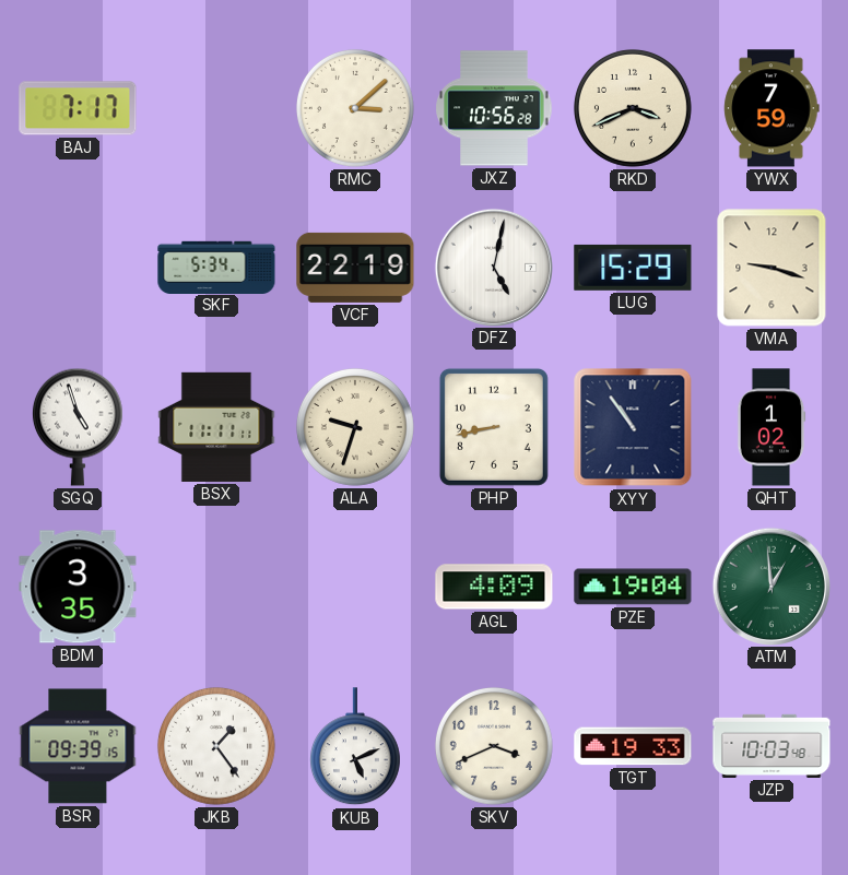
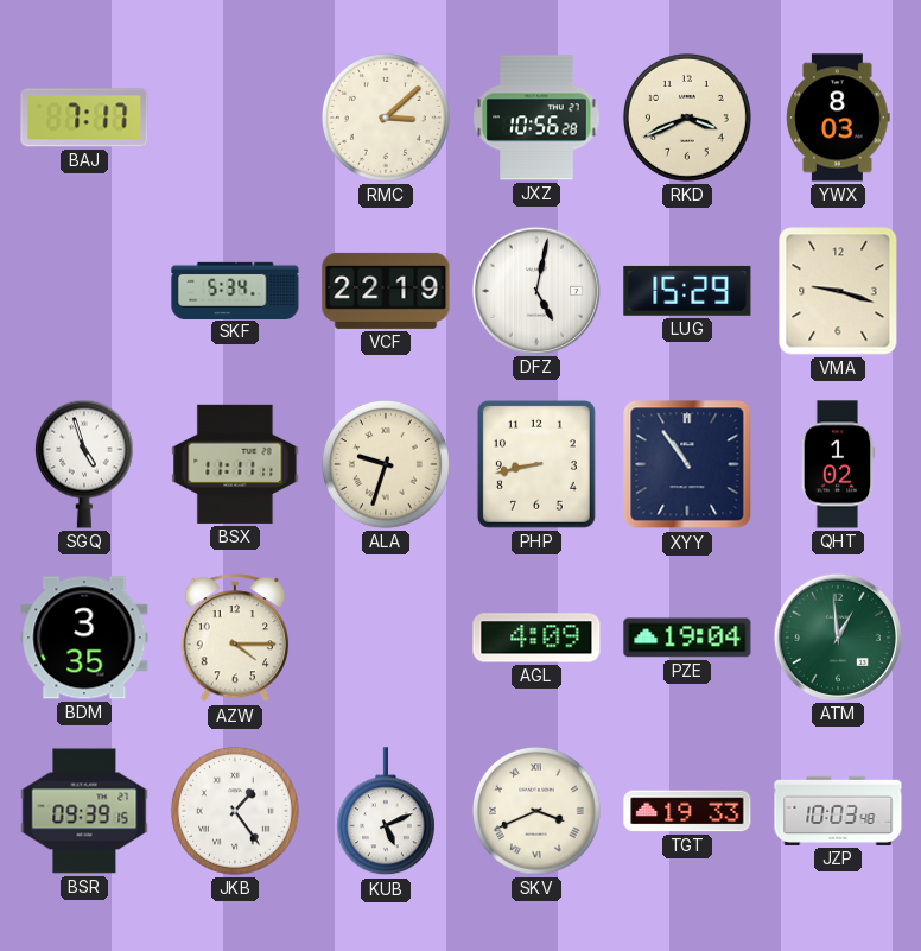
YWX: 7:59 -> 8:03
AZW: none -> 4:15
SKV numerals: Arabic -> Roman
